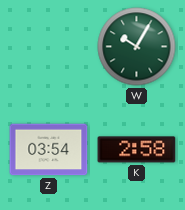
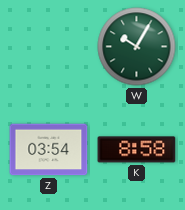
K: 2:58 -> 8:58
